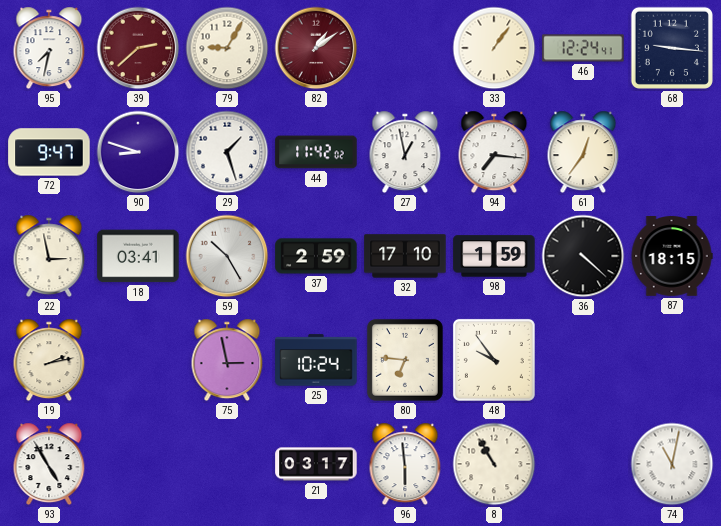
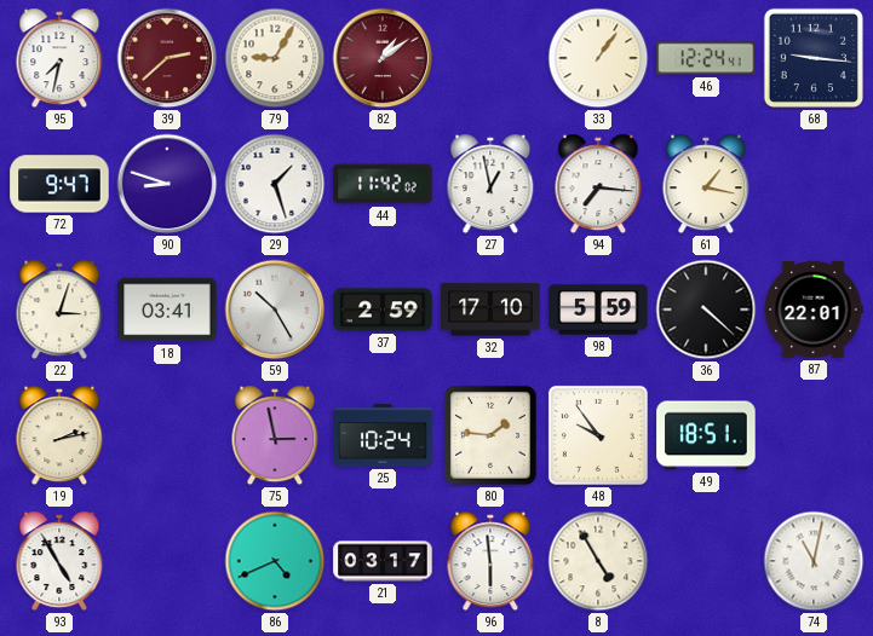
61: 12:36 -> 1:17
22: 2:58 -> 3:03
98: 1:59 -> 5:59
87: 18:15 -> 22:01
80: 6:46 -> 1:46
49: none -> 18:51
86: none -> 4:41
8: 10:55 -> 4:55
